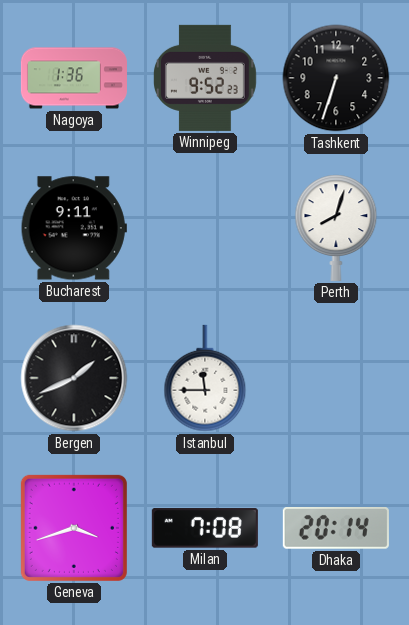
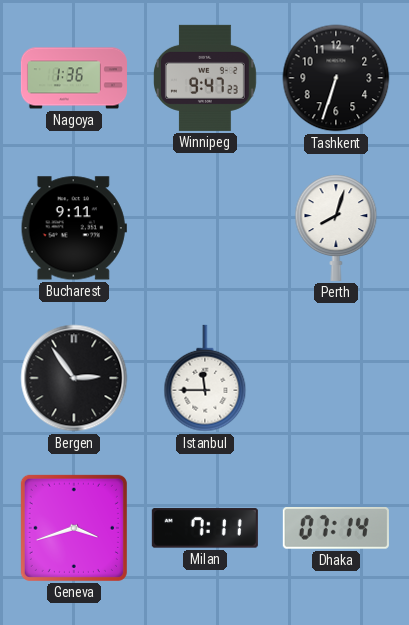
Winnipeg: 9:52 -> 9:47
Bergen: 1:41 -> 2:54
Milan: 7:08 -> 7:11
Dhaka: 20:14 -> 07:14
